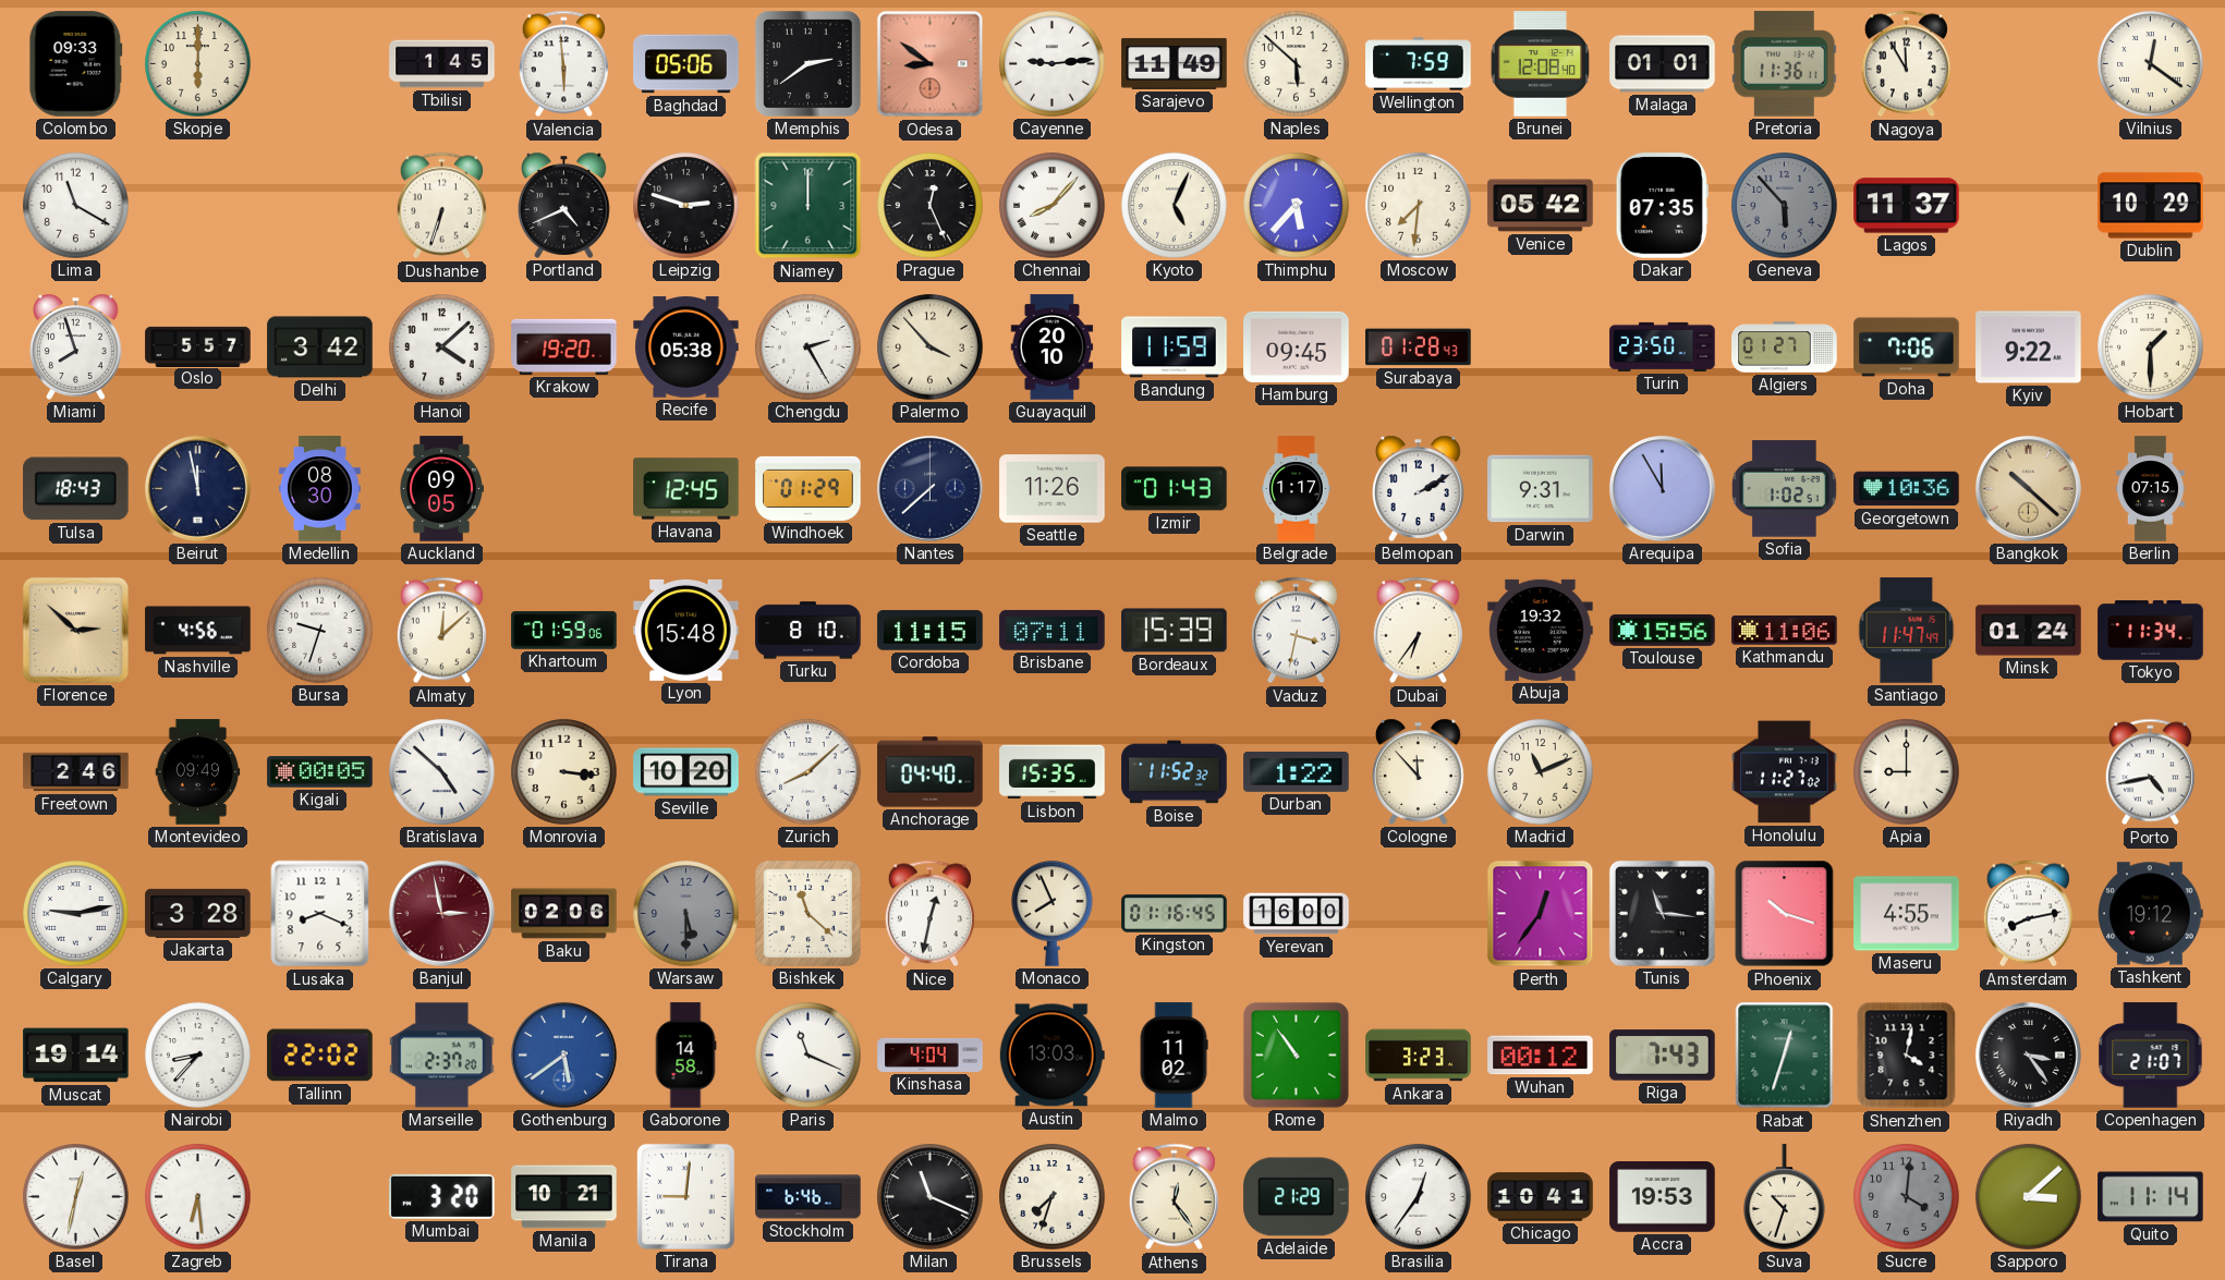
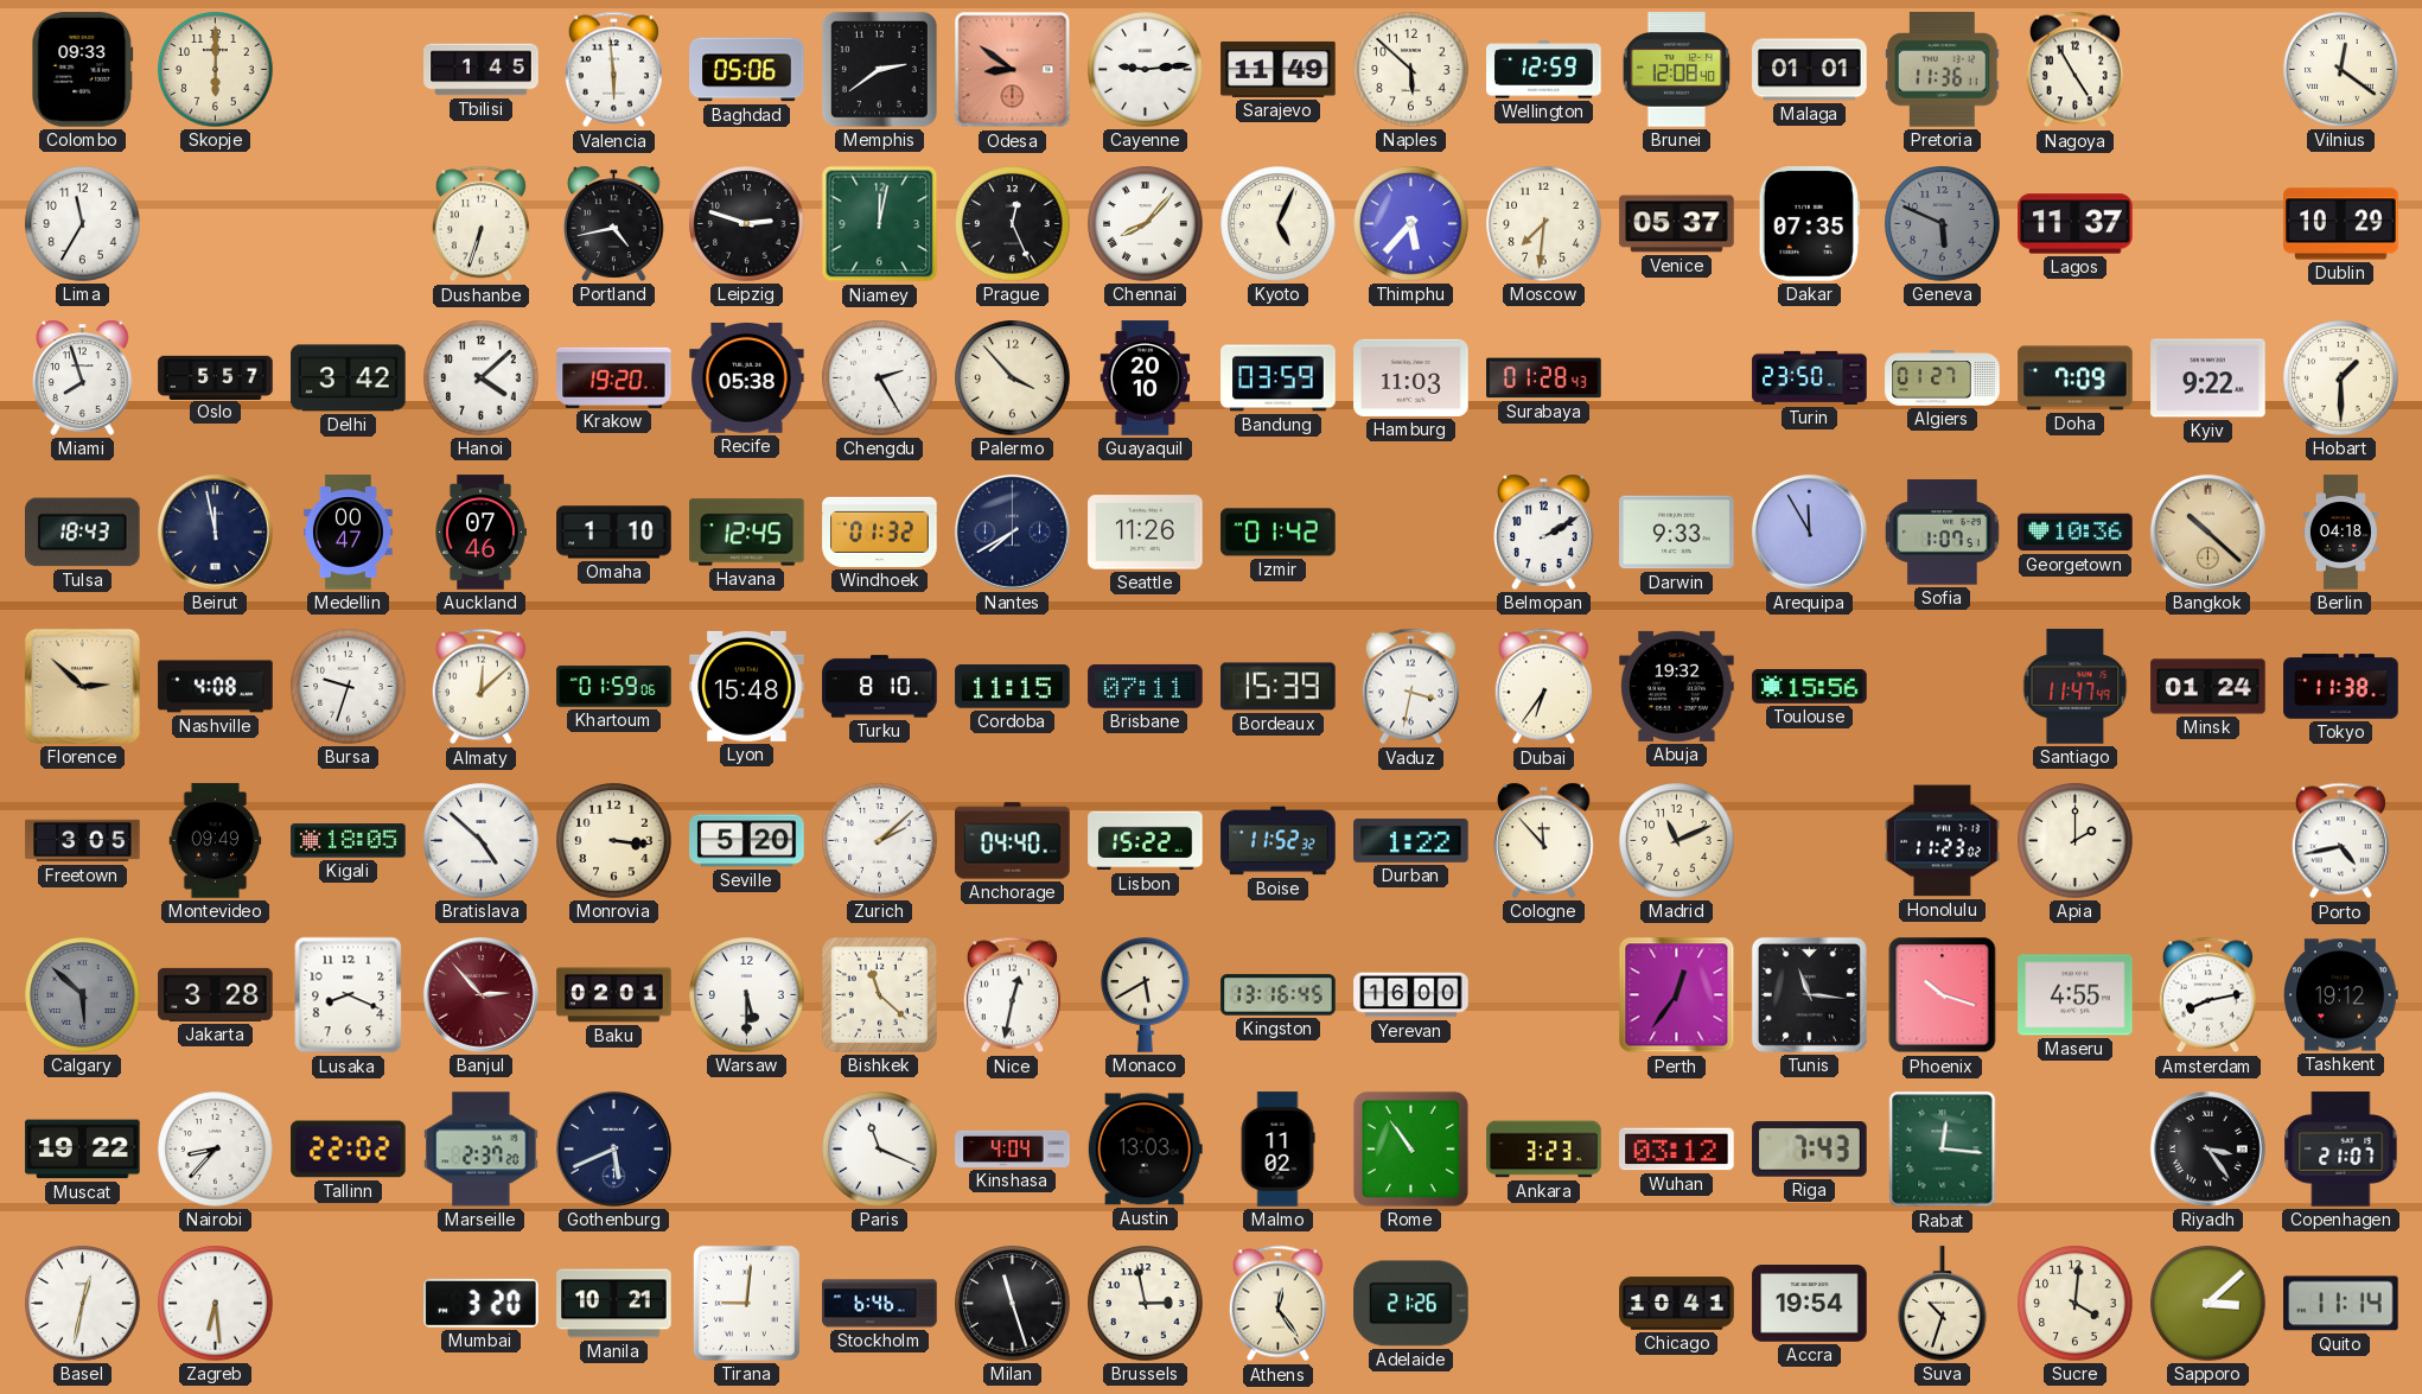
Wellington: 7:59 -> 12:59
Nagoya: 11:55 -> 4:55
Lima: 11:20 -> 11:35
Portland: 4:41 -> 4:43
Niamey: 12:00 -> 12:02
Venice: 05:42 -> 05:37
Geneva: 5:53 -> 5:49
Bandung: 11:59 -> 03:59
Hamburg: 09:45 -> 11:03
Doha: 7:06 -> 7:09
Medellin: 08:30 -> 00:47
Auckland: 09:05 -> 07:46
Omaha: none -> 1:10
Windhoek: 01:29 -> 01:32
Nantes: 7:38 -> 7:40
Izmir: 01:43 -> 01:42
Belgrade: 1:17 -> none
Darwin: 9:31 -> 9:33
Sofia: 1:02 -> 1:07
Berlin: 07:15 -> 04:18
Nashville: 4:56 -> 4:08
Kathmandu: 11:06 -> none
Tokyo: 11:34 -> 11:38
Freetown: 2:46 -> 3:05
Kigali: 00:05 -> 18:05
Seville: 10:20 -> 5:20
Zurich: 8:08 -> 2:08
Lisbon: 15:35 -> 15:22
Honolulu: 11:27 -> 11:23
Apia: 9:00 -> 2:00
Calgary: 9:13 -> 5:52
Calgary dial: white -> grey
Banjul: 2:58 -> 2:53
Baku: 02:06 -> 02:01
Warsaw dial: grey -> white
Monaco: 7:56 -> 5:40
Kingston: 01:16 -> 13:16
Muscat: 19:14 -> 19:22
Gothenburg: 5:39 -> 5:41
Gothenburg dial: blue -> navy
Gaborone: 14:58 -> none
Wuhan: 00:12 -> 03:12
Rabat: 12:33 -> 12:16
Shenzhen: 4:02 -> none
Milan: 11:19 -> 11:27
Brussels: 7:33 -> 2:58
Adelaide: 21:29 -> 21:26
Brasilia: 12:36 -> none
Accra: 19:53 -> 19:54
Sucre dial: grey -> cream
